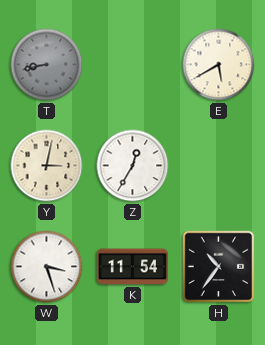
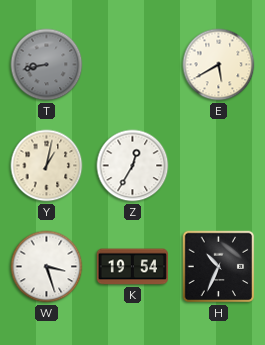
Y: 3:02 -> 1:02
K: 11:54 -> 19:54
H: 10:36 -> 10:34
